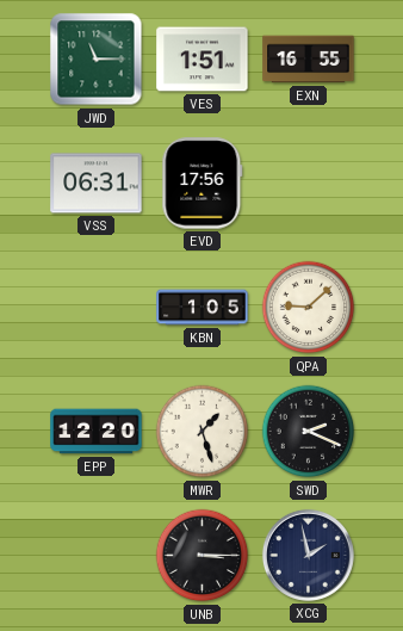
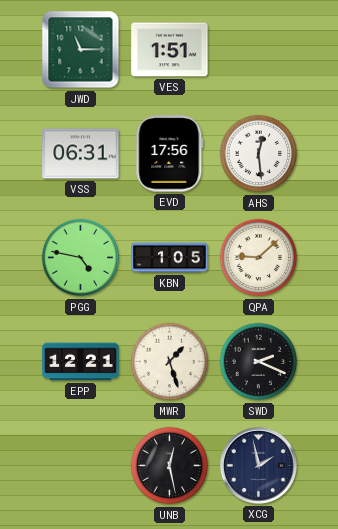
EXN: 16:55 -> none
AHS: none -> 12:29
PGG: none -> 4:47
EPP: 12:20 -> 12:21
UNB: 3:15 -> 12:28
